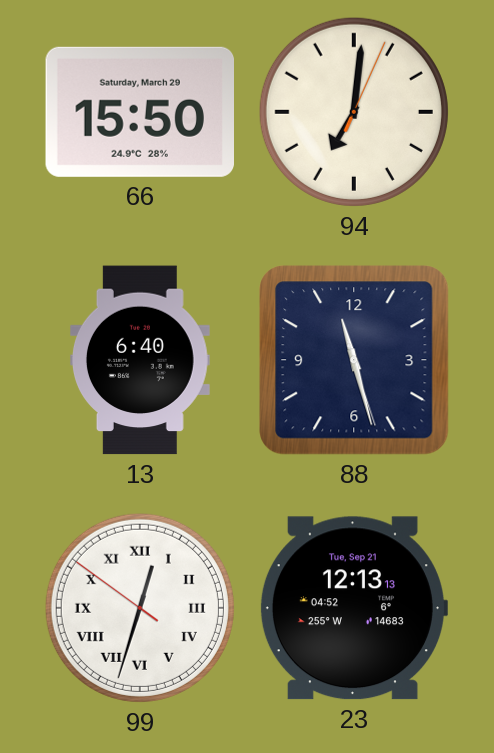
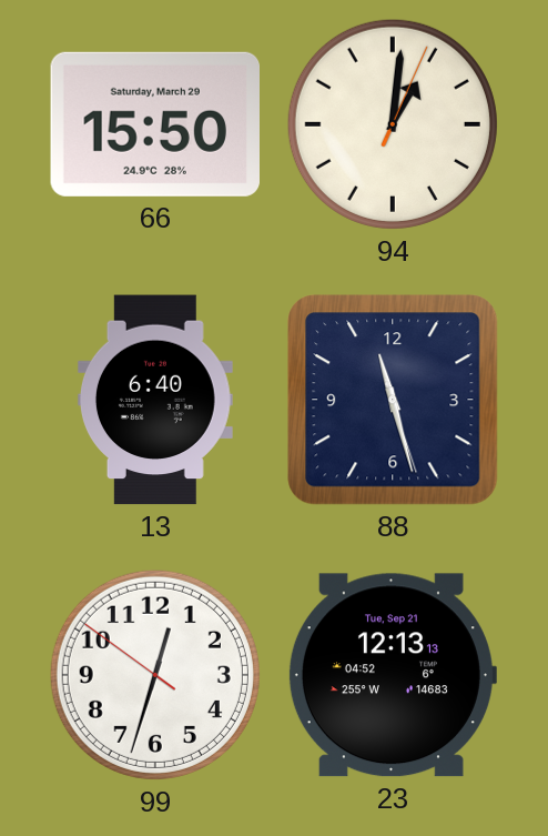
94: 7:01 -> 1:01
99 numerals: Roman -> Arabic
